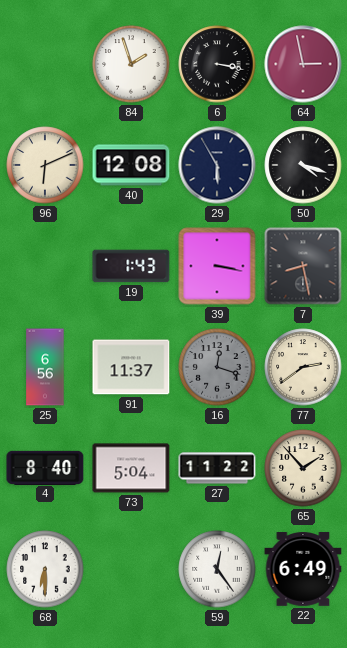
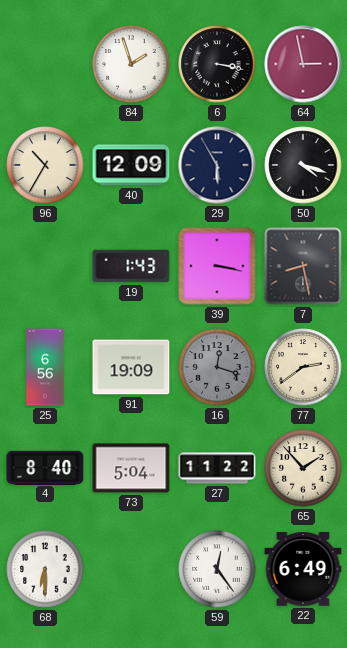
96: 6:11 -> 10:35
40: 12:08 -> 12:09
91: 11:37 -> 19:09
